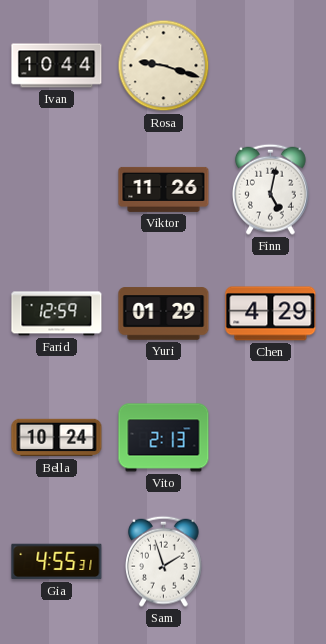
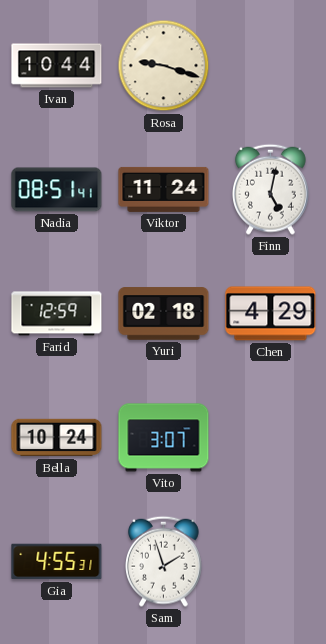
Nadia: none -> 08:51
Viktor: 11:26 -> 11:24
Yuri: 01:29 -> 02:18
Vito: 2:13 -> 3:07
